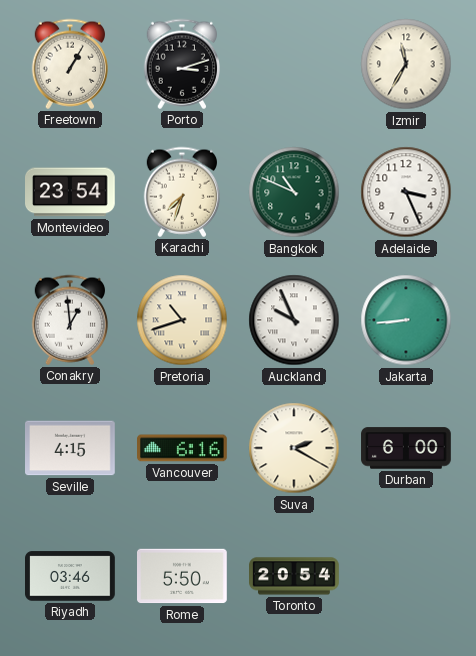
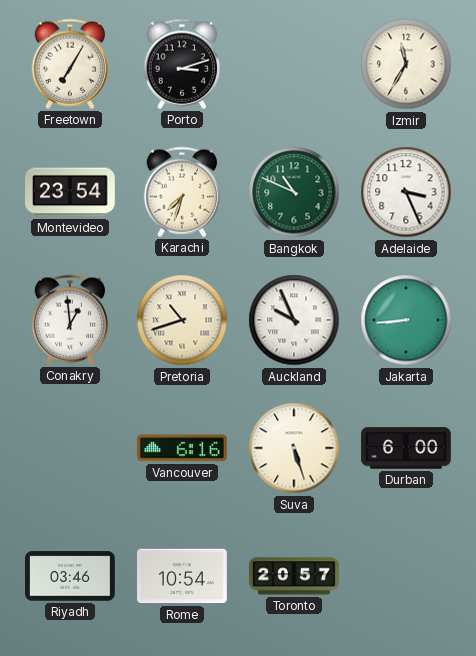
Freetown: 1:05 -> 7:05
Seville: 4:15 -> none
Suva: 2:20 -> 5:27
Rome: 5:50 -> 10:54
Toronto: 20:54 -> 20:57
